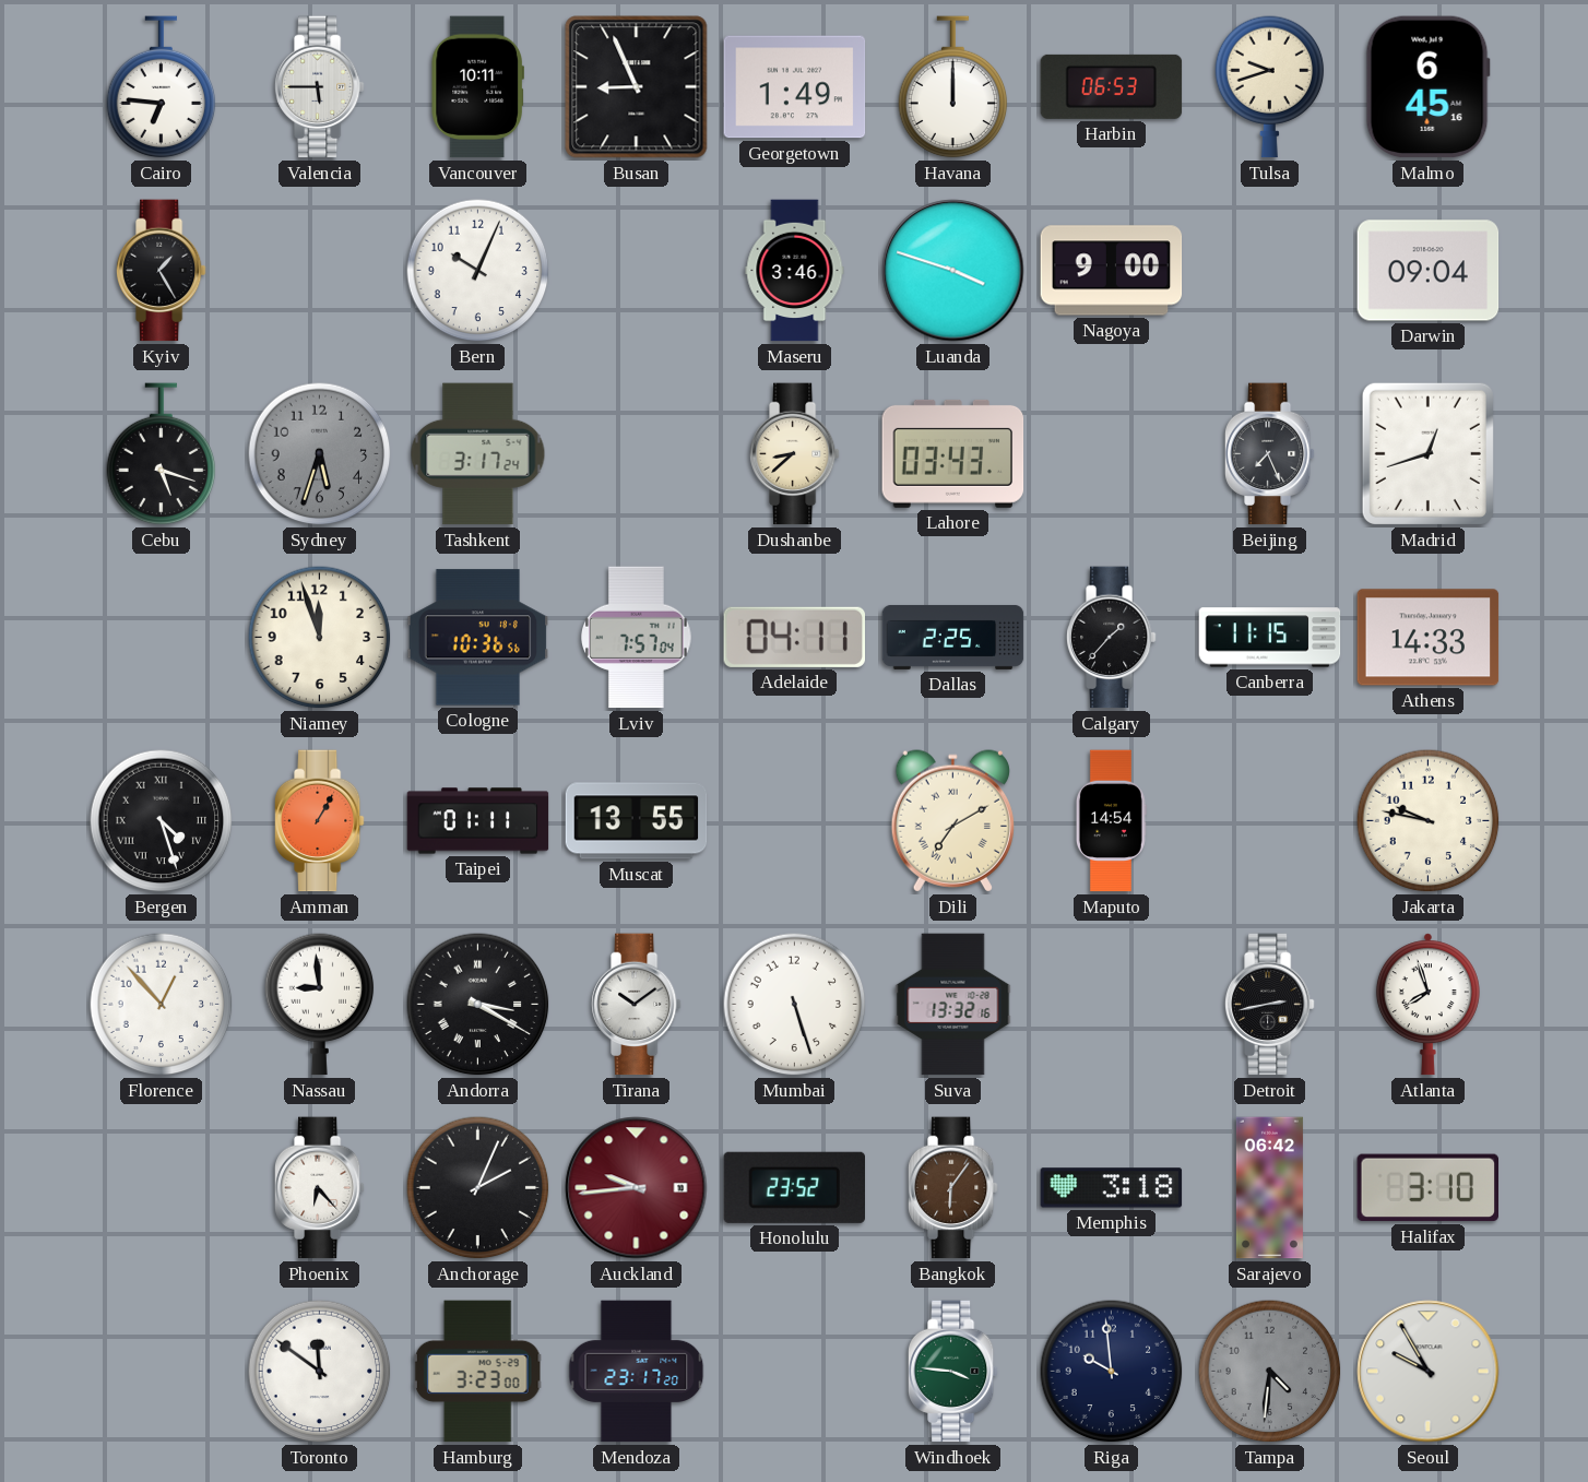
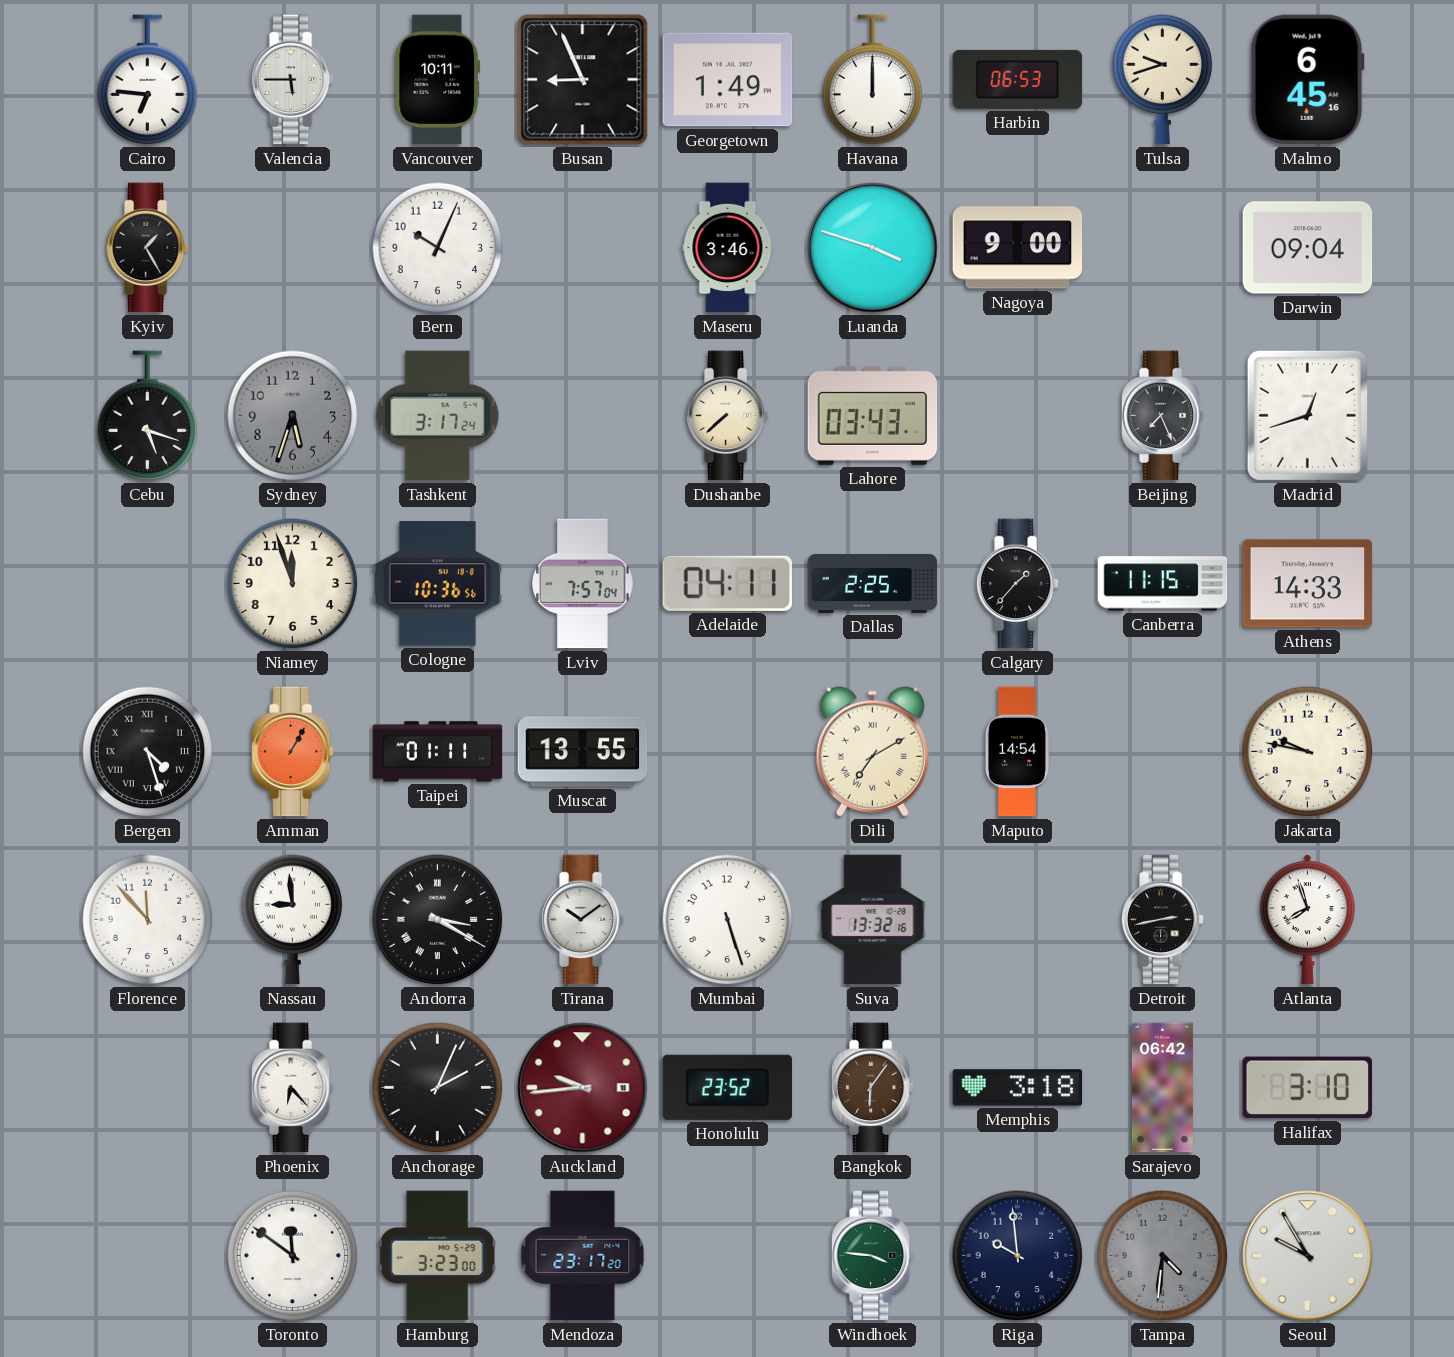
Dushanbe: 8:38 -> 7:38
Florence: 12:53 -> 11:53
